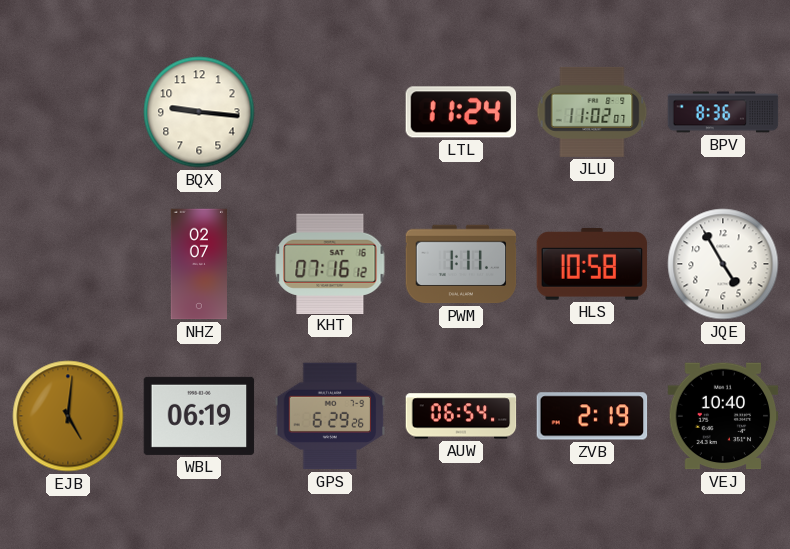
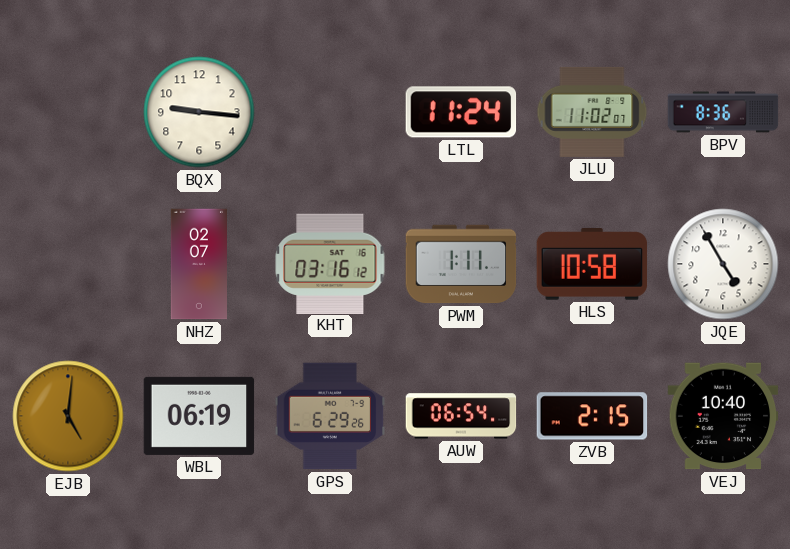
KHT: 07:16 -> 03:16
ZVB: 2:19 -> 2:15
